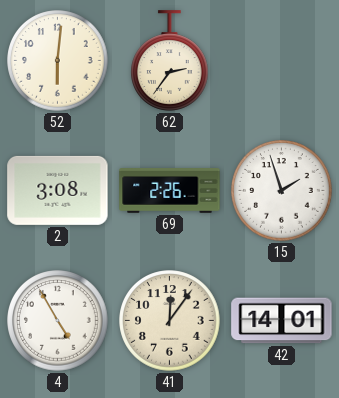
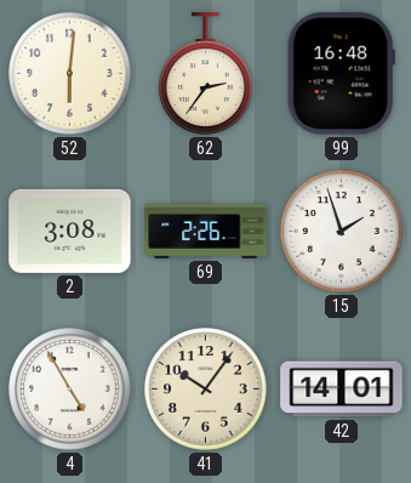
99: none -> 16:48
41: 12:06 -> 10:06
